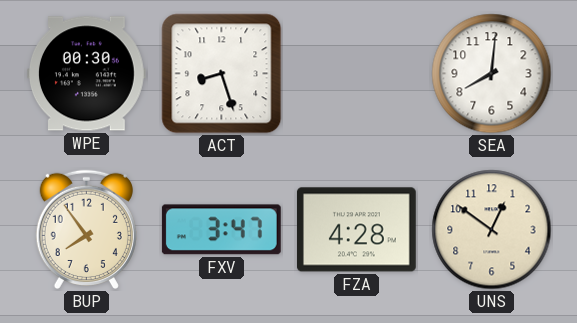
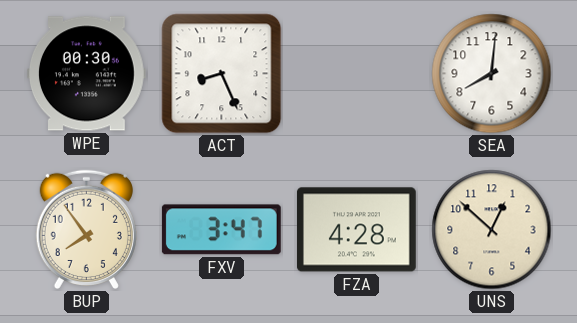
ACT: 8:27 -> 8:26
UNS: 12:51 -> 12:52
